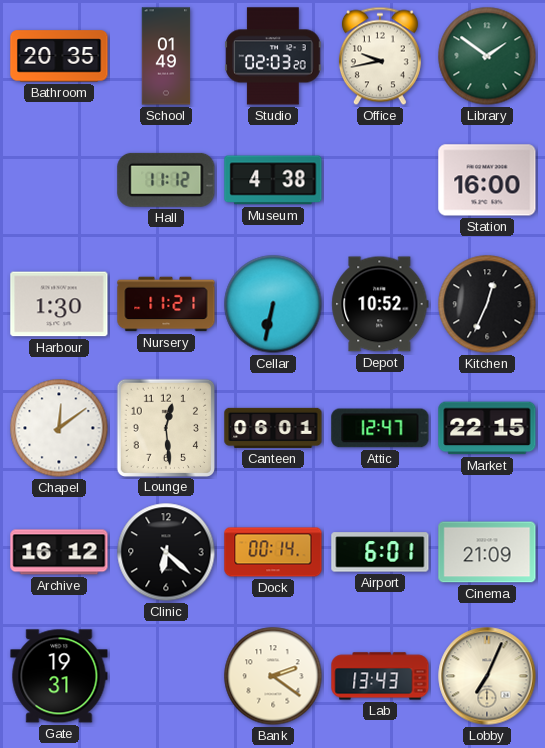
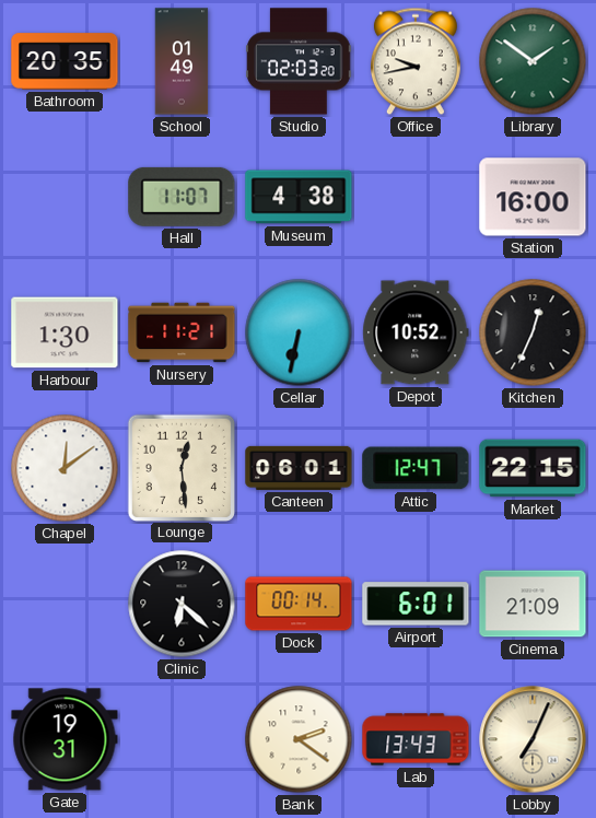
Hall: 11:12 -> 11:07
Archive: 16:12 -> none
